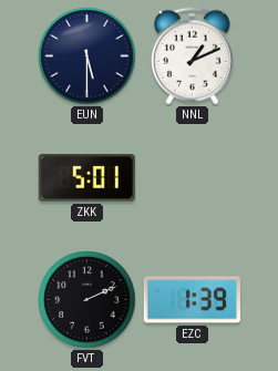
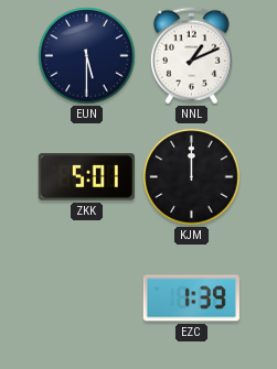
KJM: none -> 12:00
FVT: 2:11 -> none
